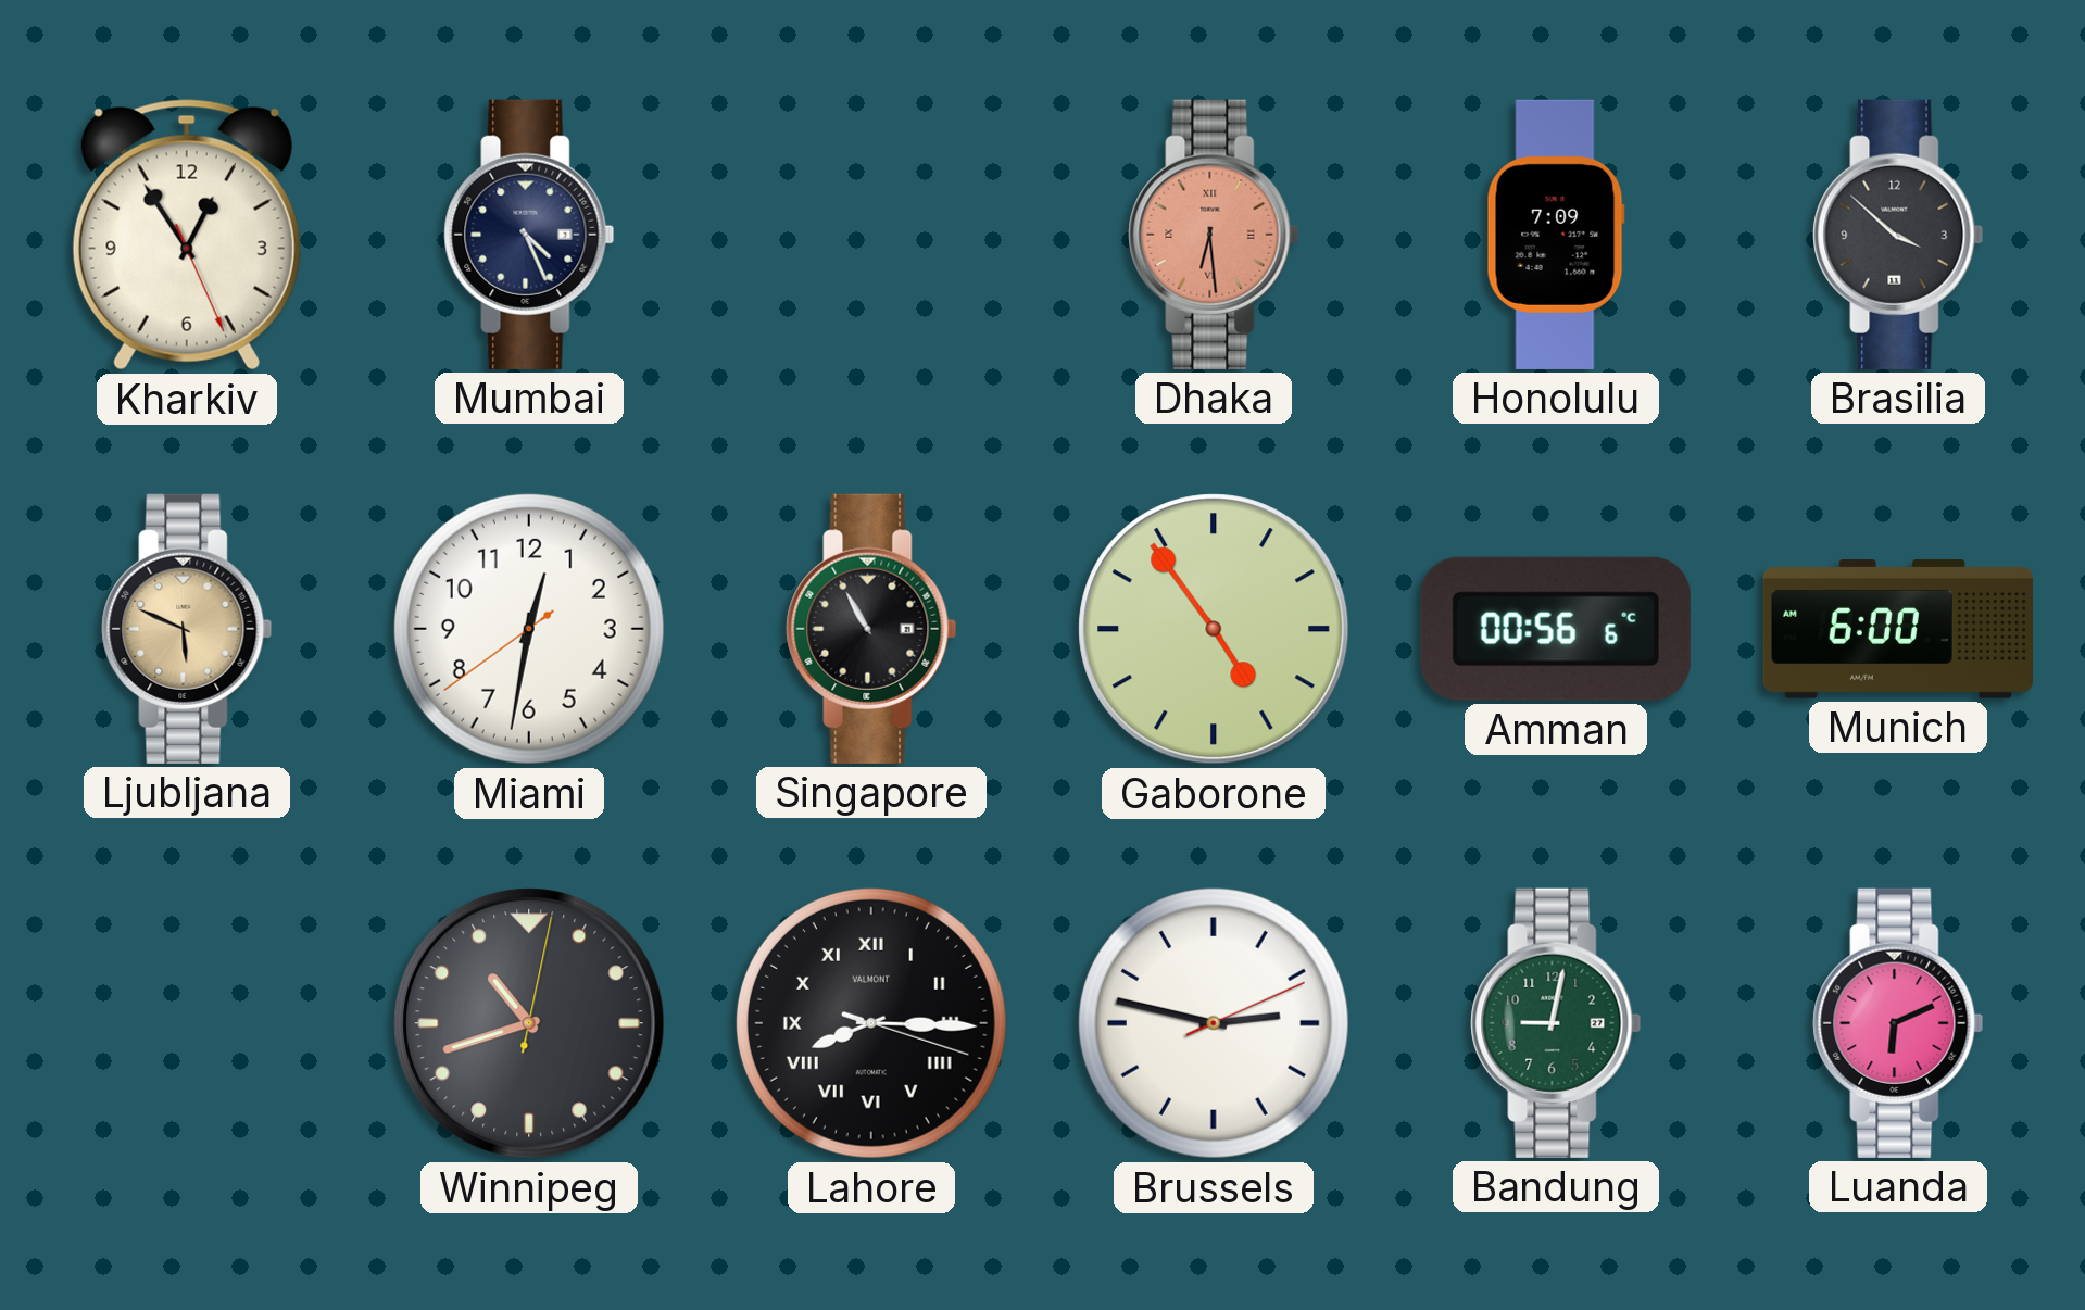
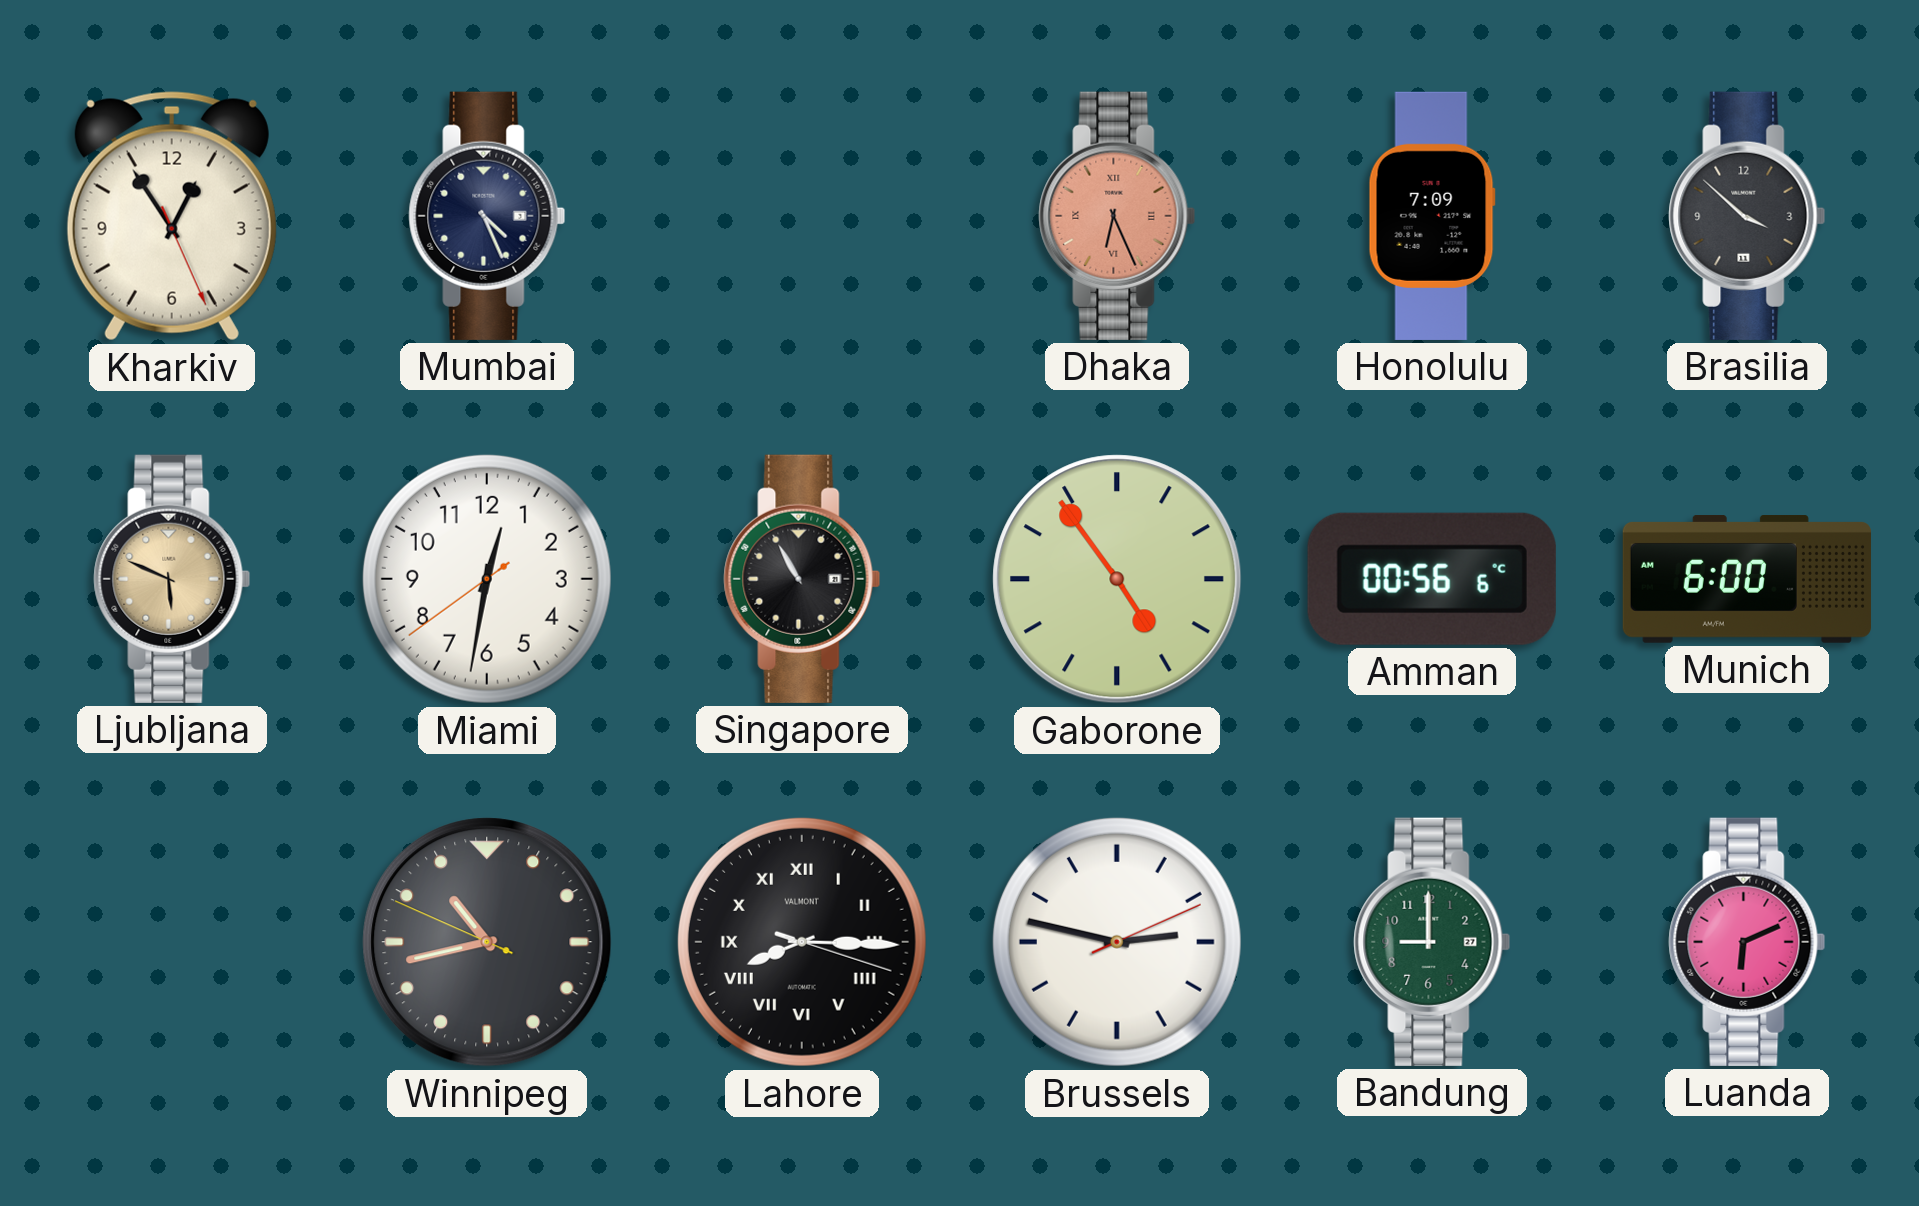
Dhaka: 6:29 -> 6:26
Winnipeg: 10:42:02 -> 10:42:49
Bandung: 9:02 -> 9:00
